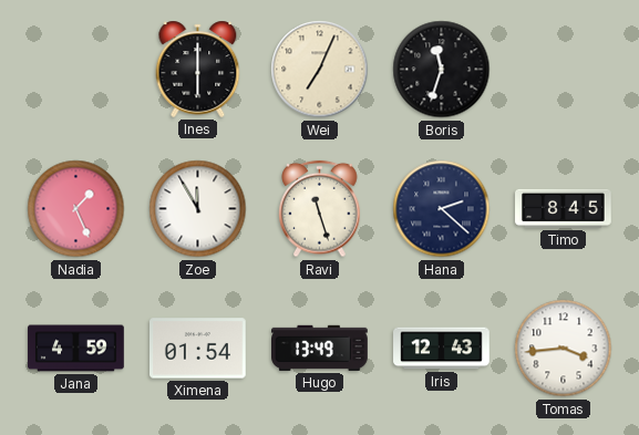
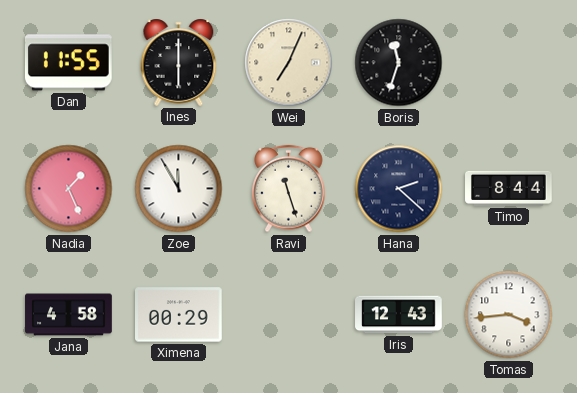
Dan: none -> 11:55
Timo: 8:45 -> 8:44
Jana: 4:59 -> 4:58
Ximena: 01:54 -> 00:29
Hugo: 13:49 -> none
